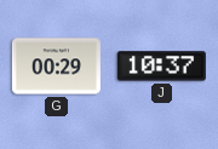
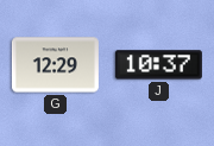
G: 00:29 -> 12:29
